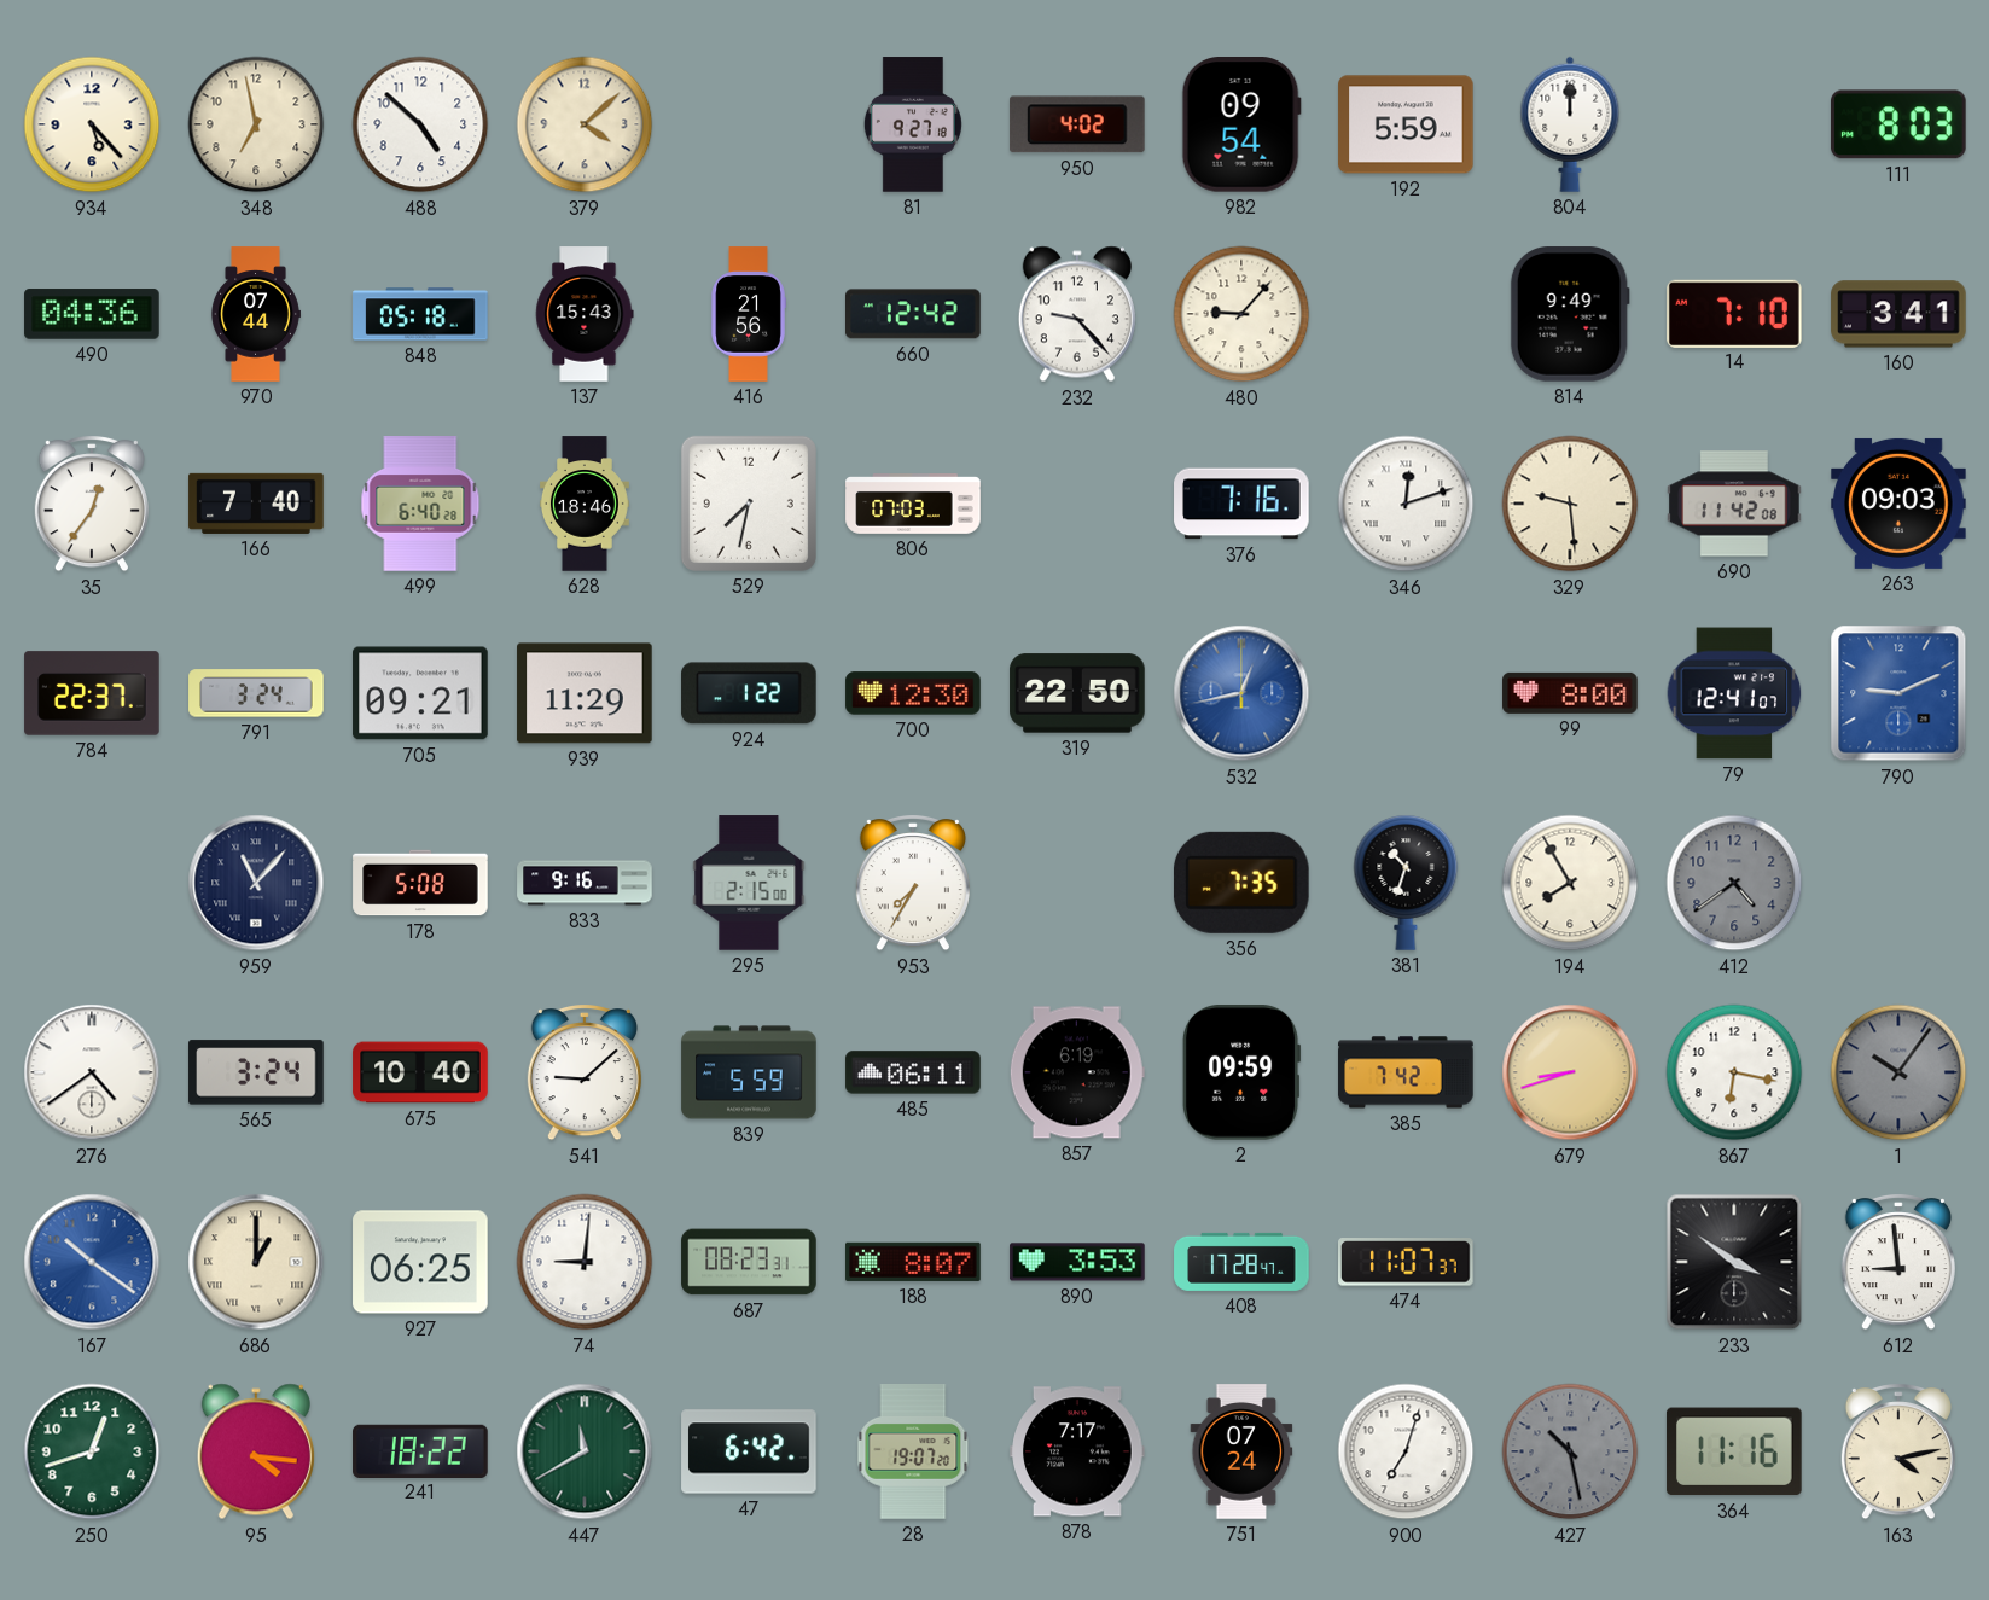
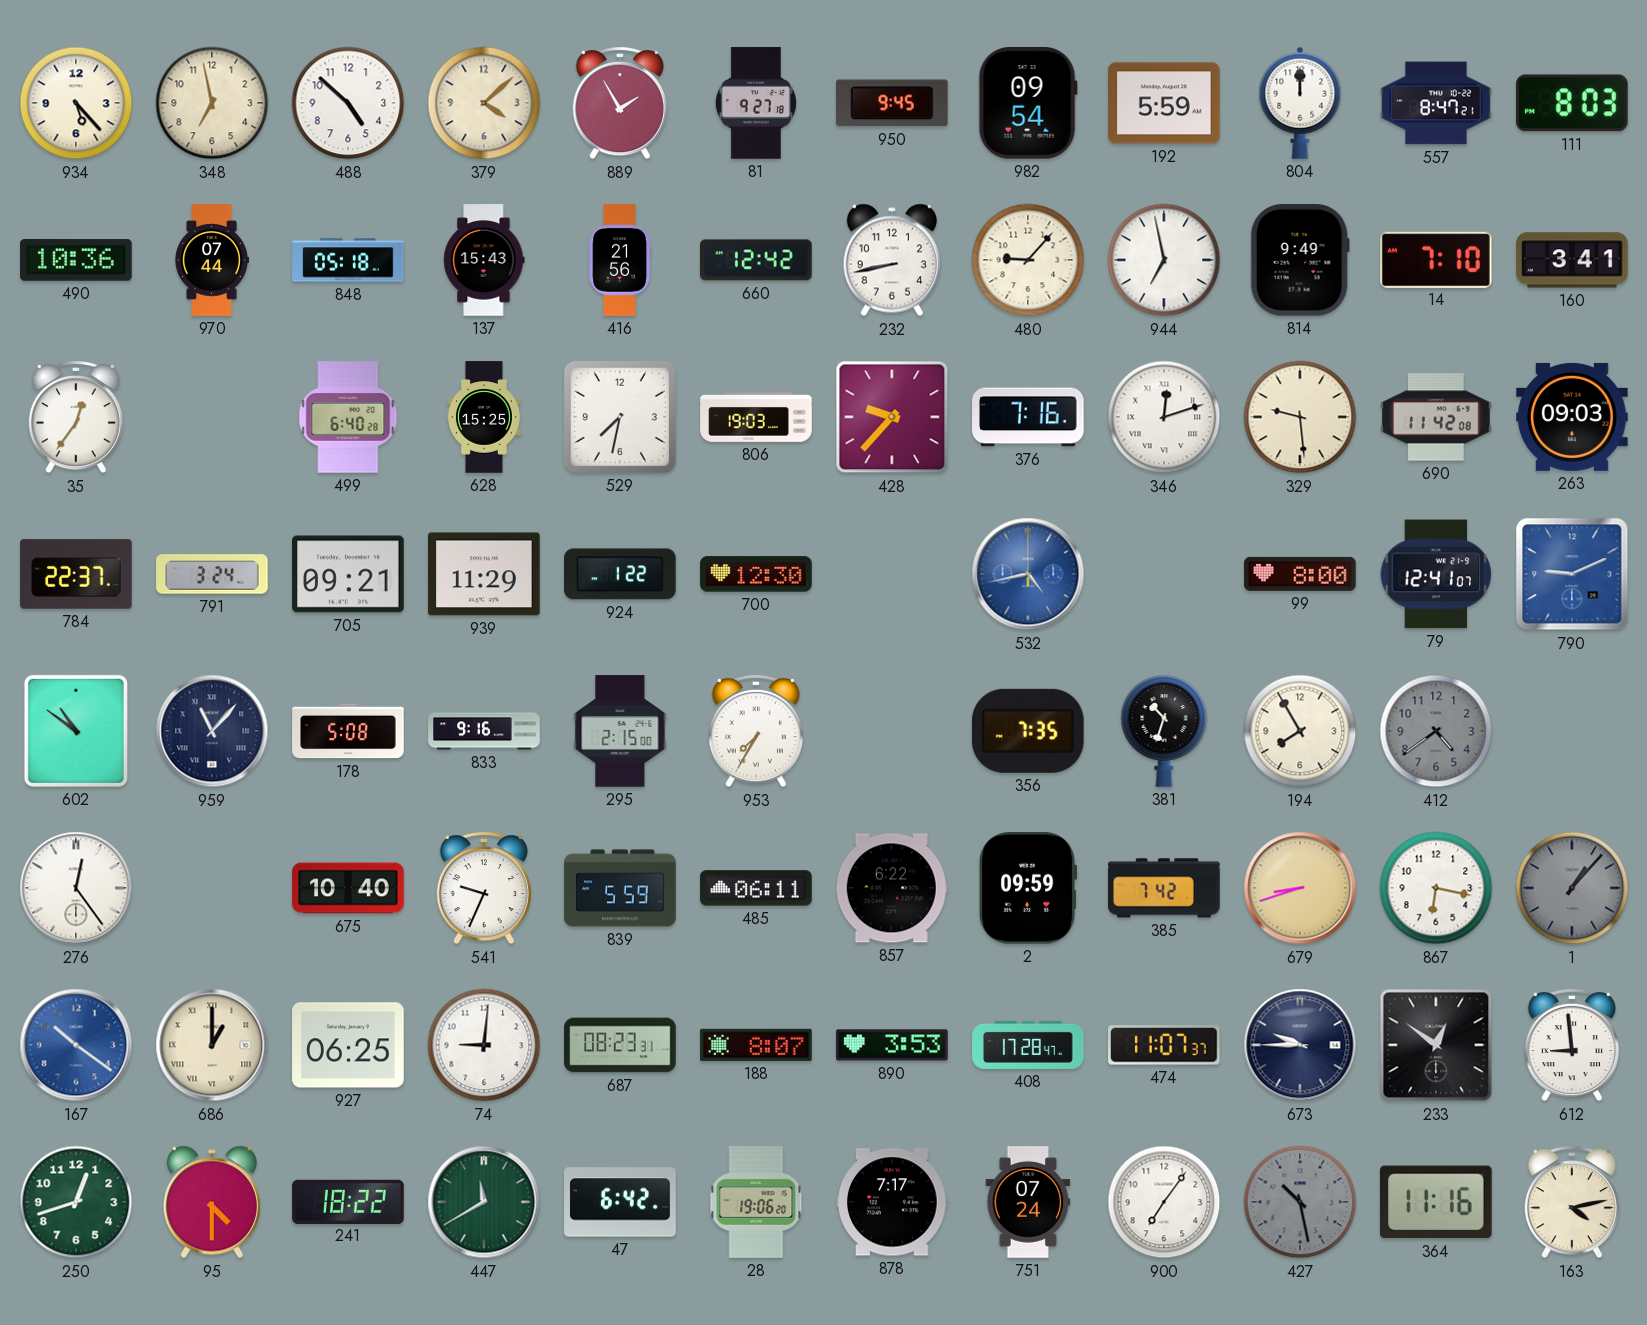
889: none -> 1:55
950: 4:02 -> 9:45
557: none -> 8:47
490: 04:36 -> 10:36
232: 9:23 -> 8:43
944: none -> 6:58
166: 7:40 -> none
628: 18:46 -> 15:25
806: 07:03 -> 19:03
428: none -> 9:37
319: 22:50 -> none
532: 12:43 -> 4:43
602: none -> 10:51
276: 4:39 -> 12:24
565: 3:24 -> none
541: 9:08 -> 9:34
857: 6:19 -> 6:22
1: 10:06 -> 1:07
673: none -> 9:45
233: 3:51 -> 12:51
95: 4:16 -> 4:30
28: 19:07 -> 19:06
900: 7:03 -> 7:06
